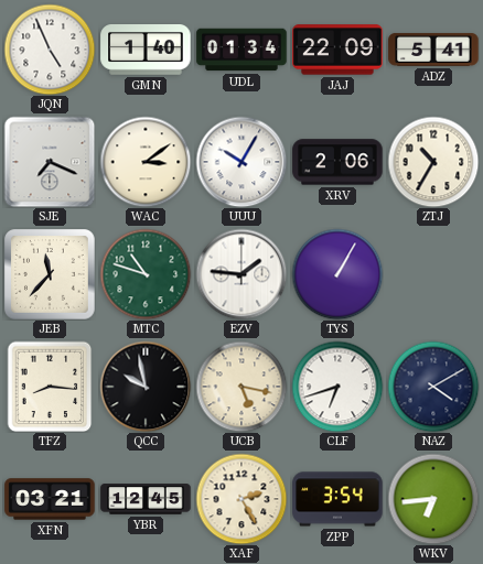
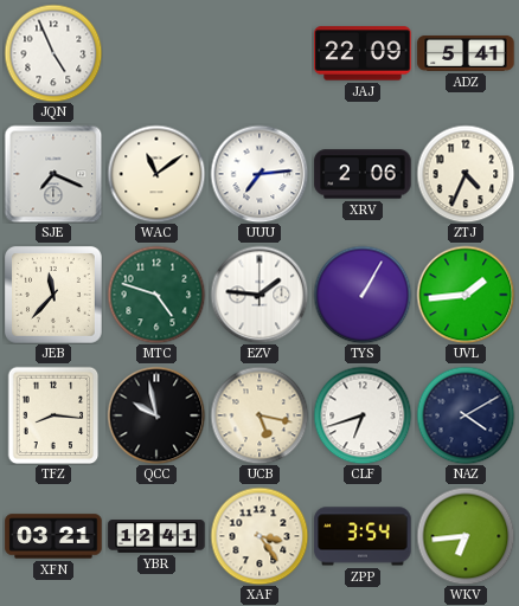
GMN: 1:40 -> none
UDL: 01:34 -> none
WAC: 3:09 -> 11:09
UUU: 10:05 -> 7:14
ZTJ: 10:35 -> 4:34
MTC: 10:48 -> 4:48
UVL: none -> 1:44
YBR: 12:45 -> 12:41
XAF: 2:25 -> 3:24
